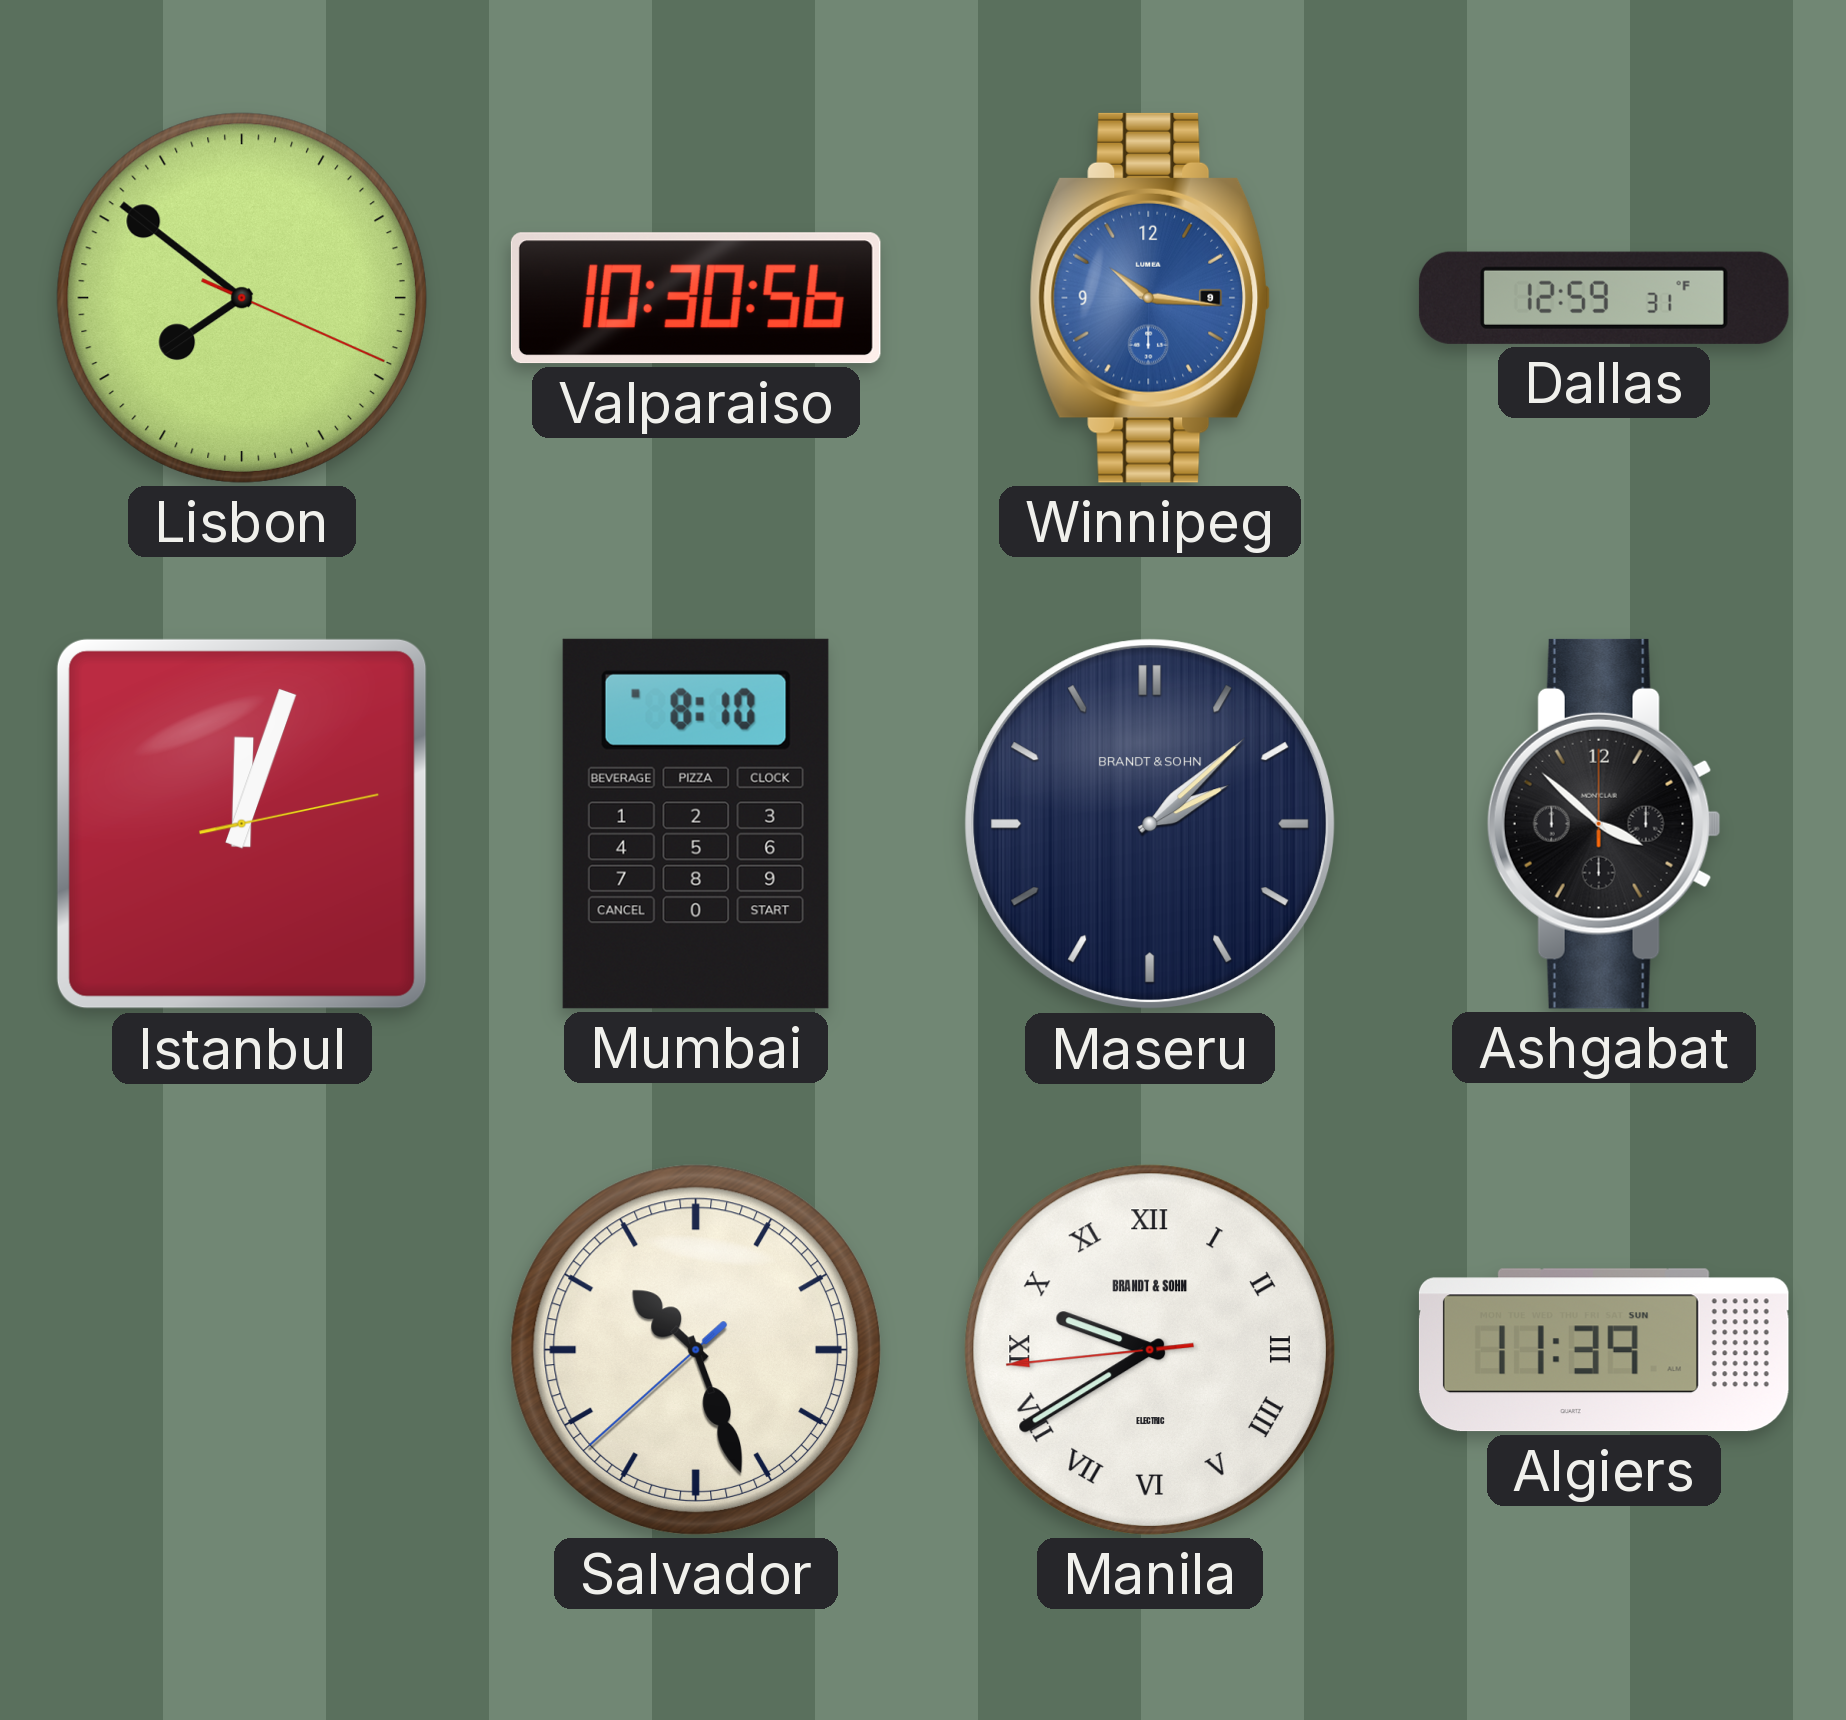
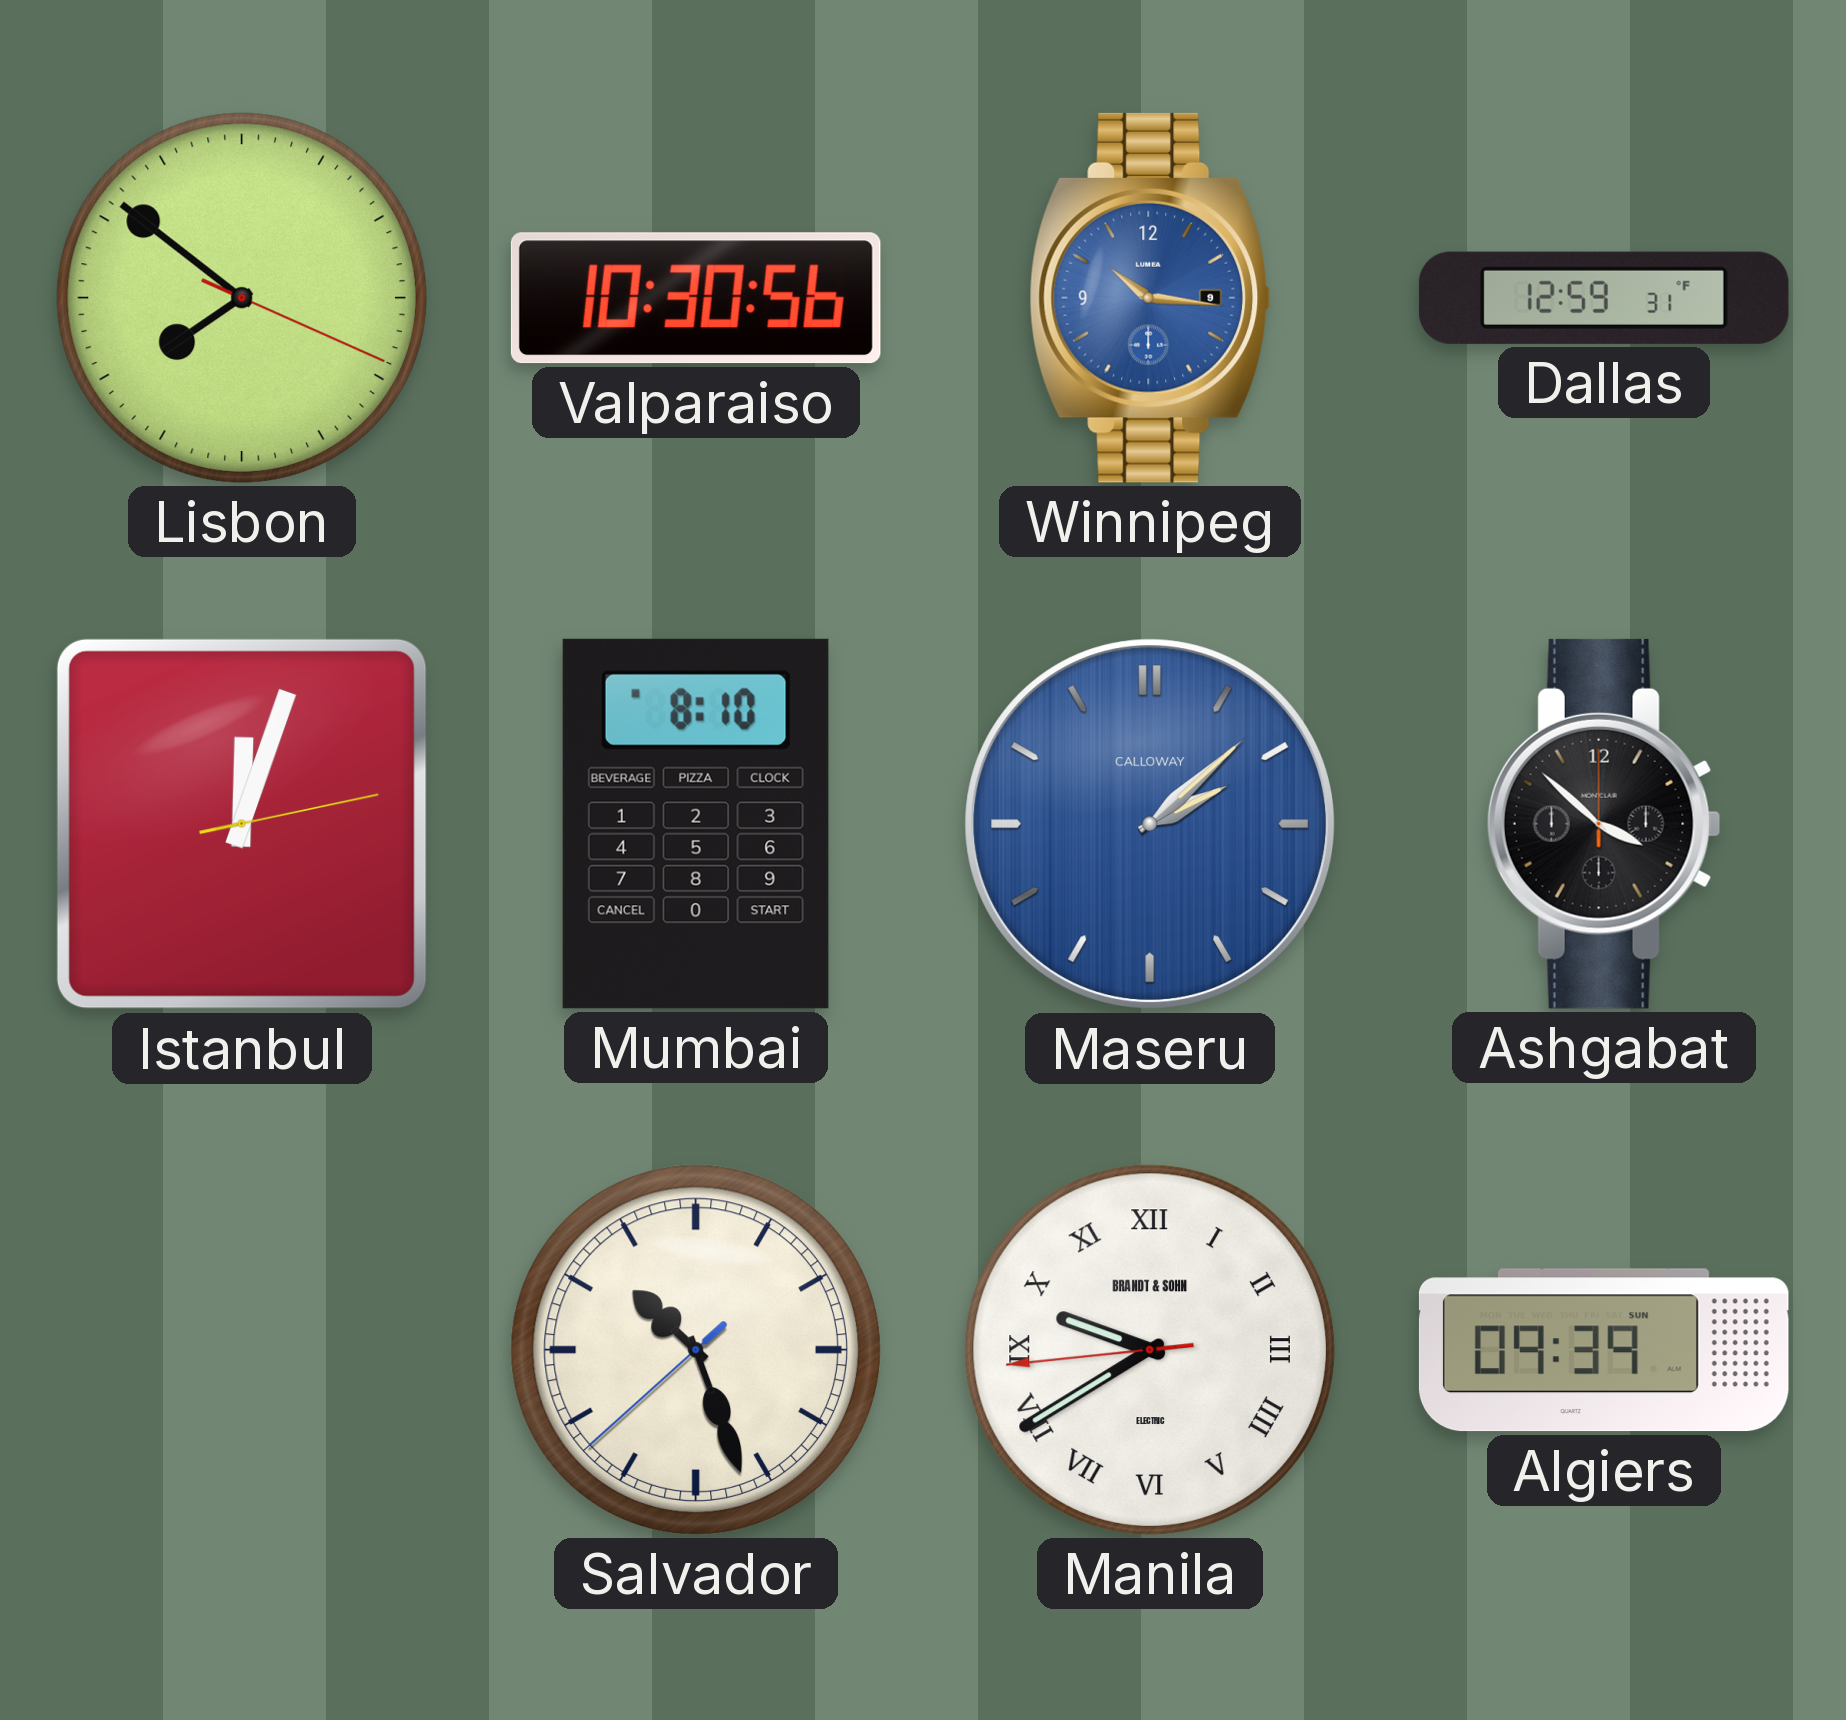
Maseru dial: navy -> blue
Maseru brand: BRANDT & SOHN -> CALLOWAY
Algiers: 11:39 -> 09:39
